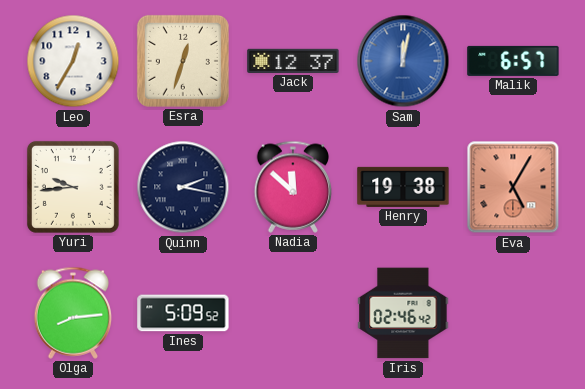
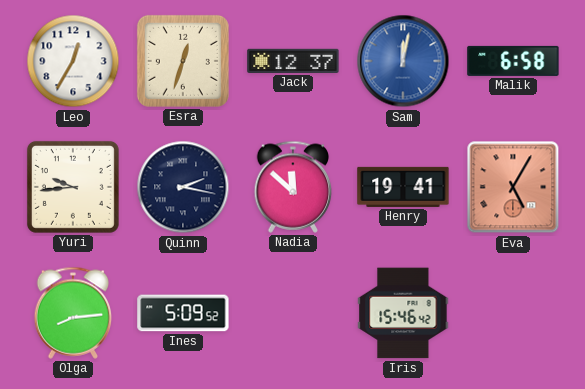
Malik: 6:57 -> 6:58
Henry: 19:38 -> 19:41
Iris: 02:46 -> 15:46
